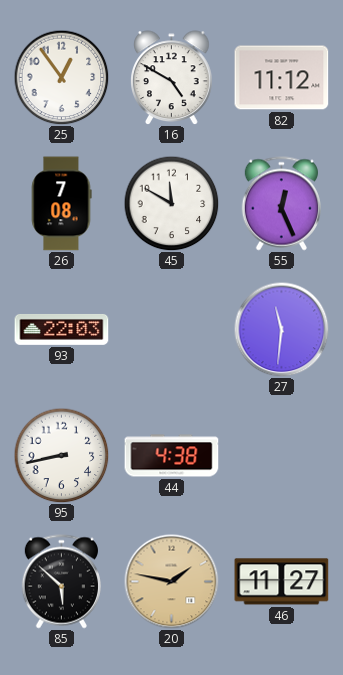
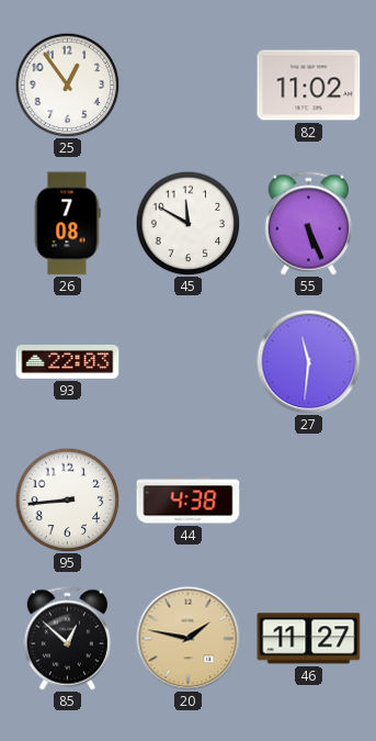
16: 4:50 -> none
82: 11:12 -> 11:02
55: 12:26 -> 5:26
95: 8:43 -> 8:44
85: 5:52 -> 12:52
